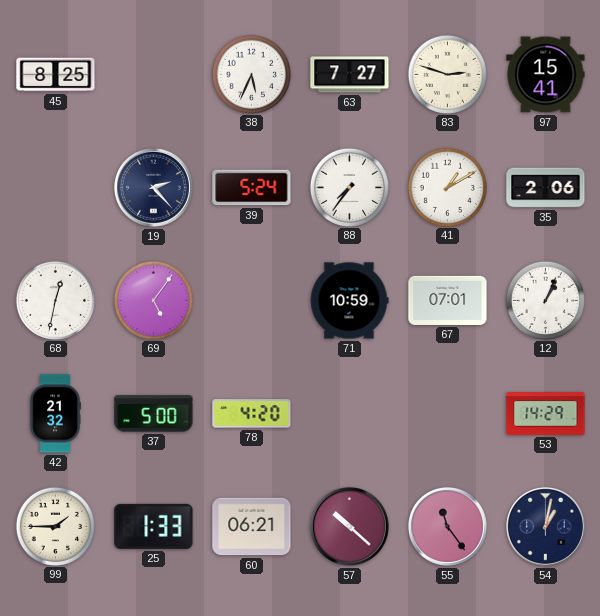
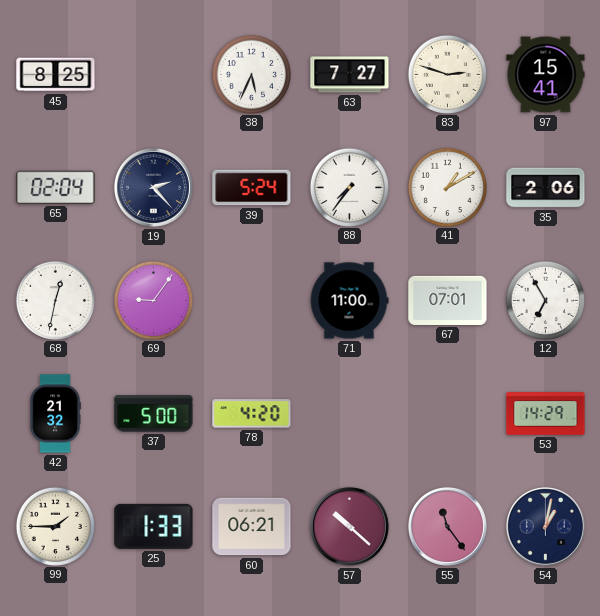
65: none -> 02:04
69: 5:06 -> 9:06
71: 10:59 -> 11:00
12: 1:04 -> 6:55
